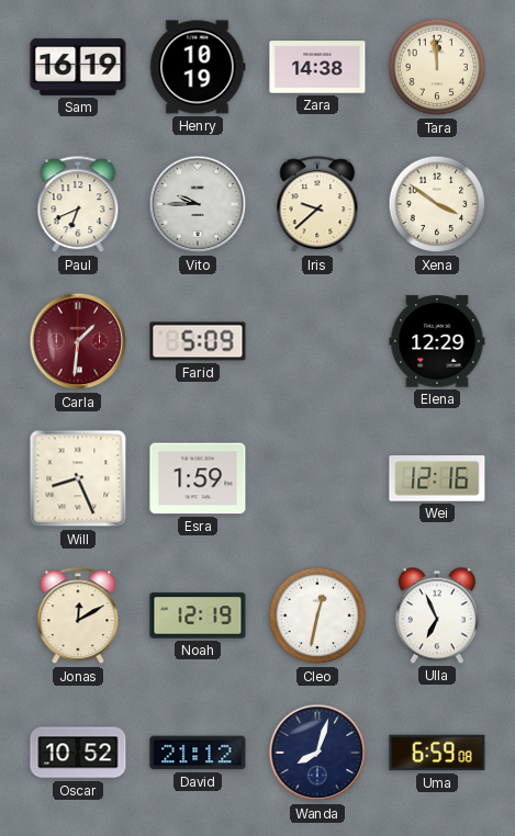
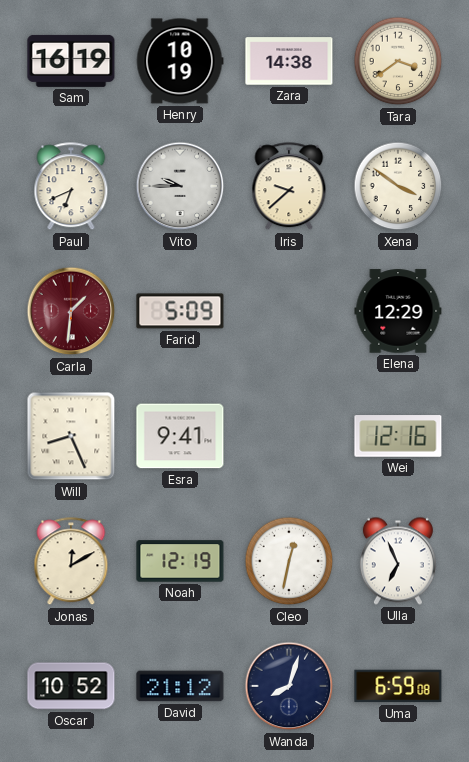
Tara: 11:59 -> 3:39
Esra: 1:59 -> 9:41
